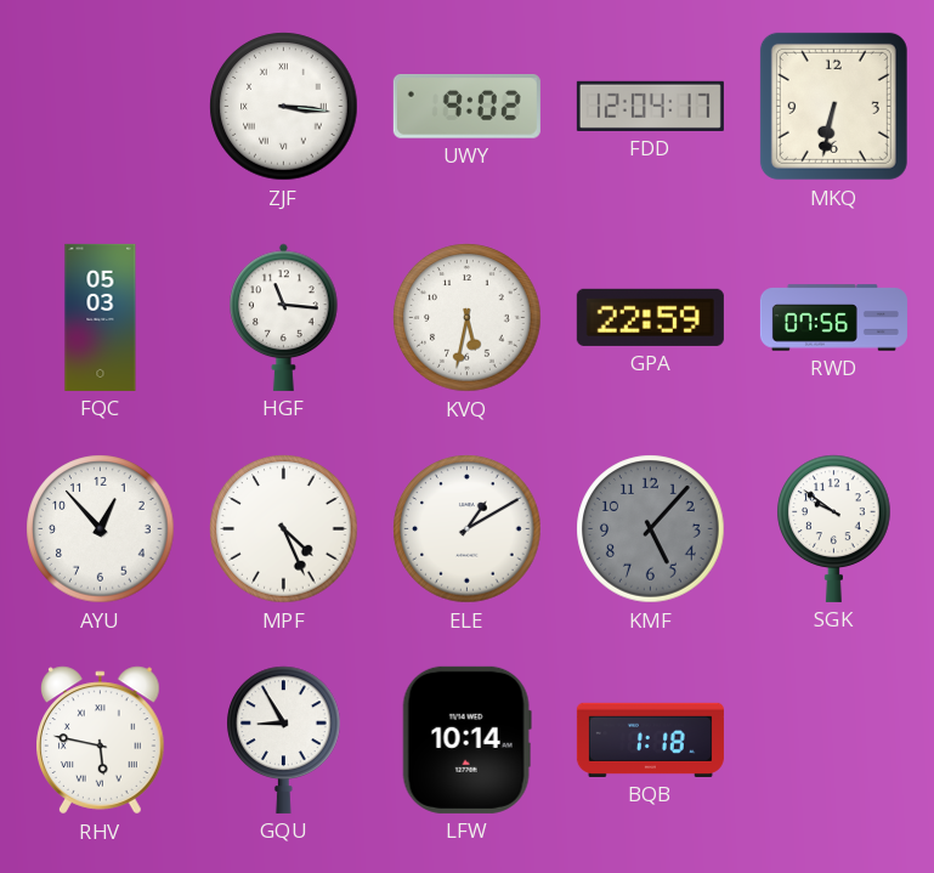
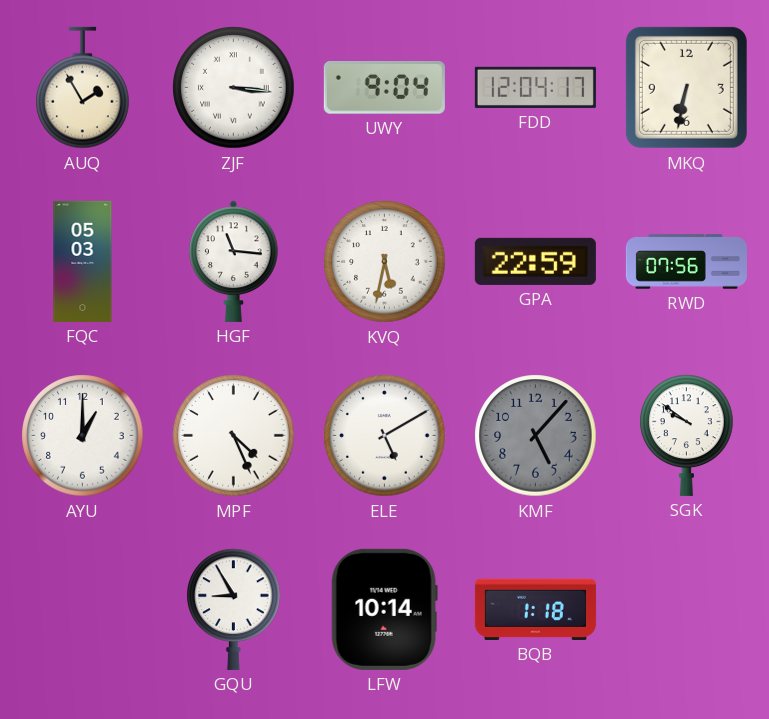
AUQ: none -> 1:55
UWY: 9:02 -> 9:04
AYU: 12:53 -> 1:00
ELE: 1:10 -> 5:10
RHV: 5:47 -> none
